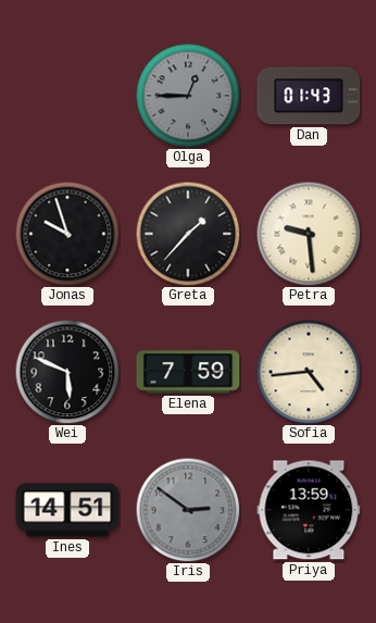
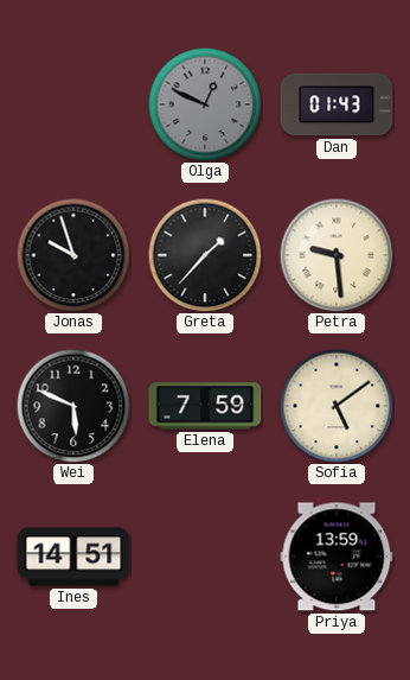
Olga: 12:45 -> 12:49
Sofia: 4:44 -> 5:09
Iris: 2:51 -> none
